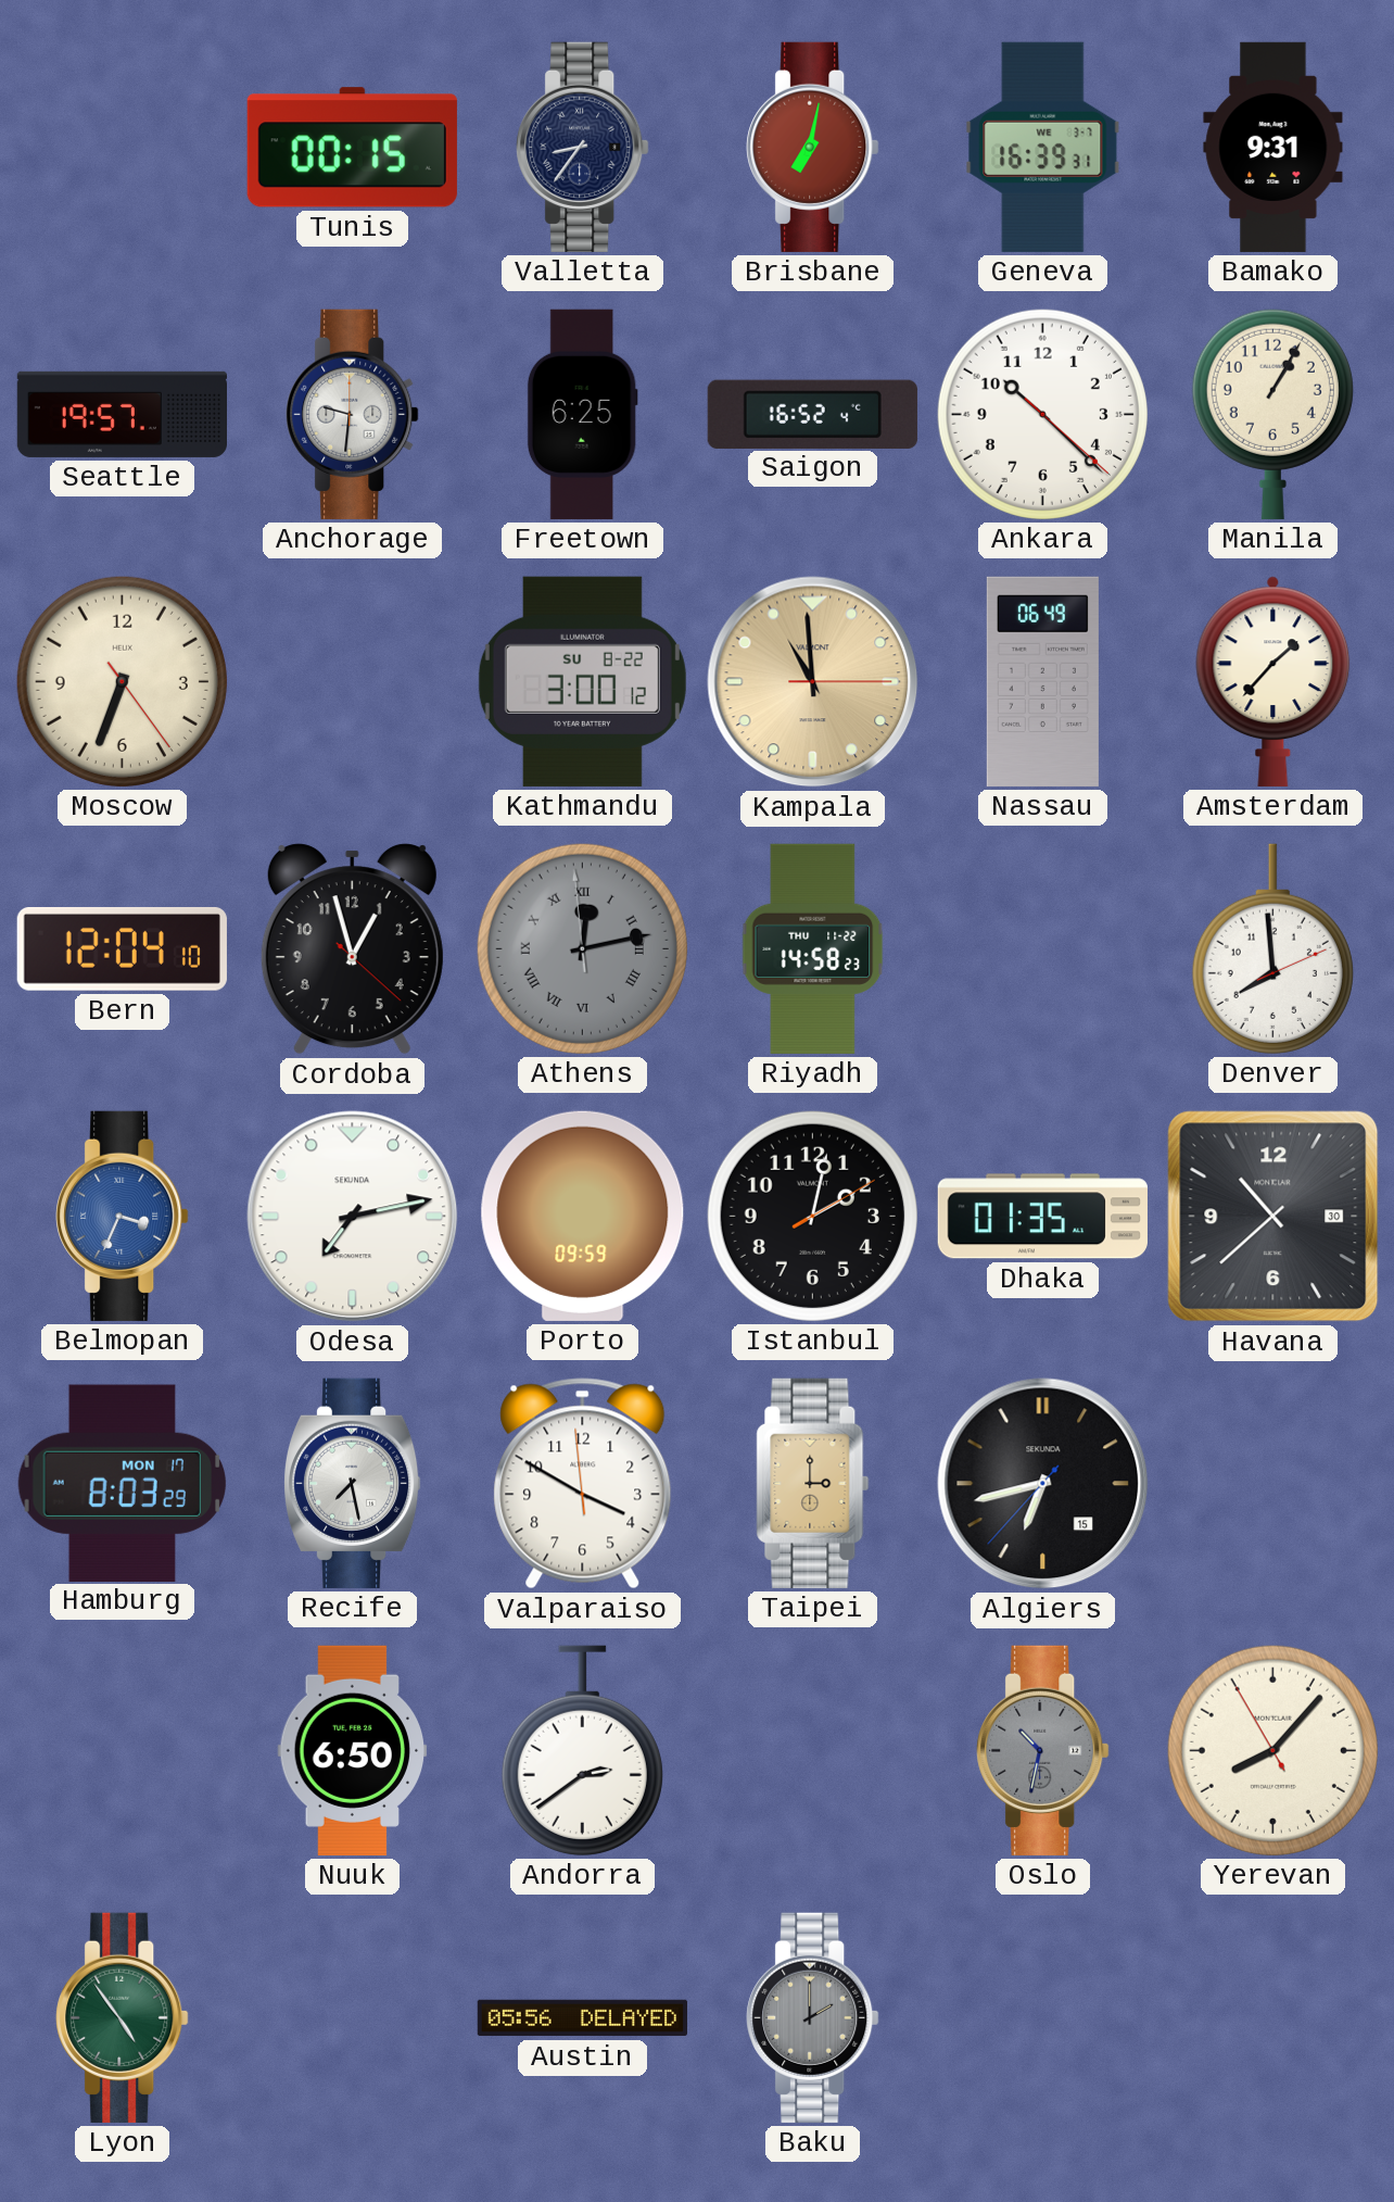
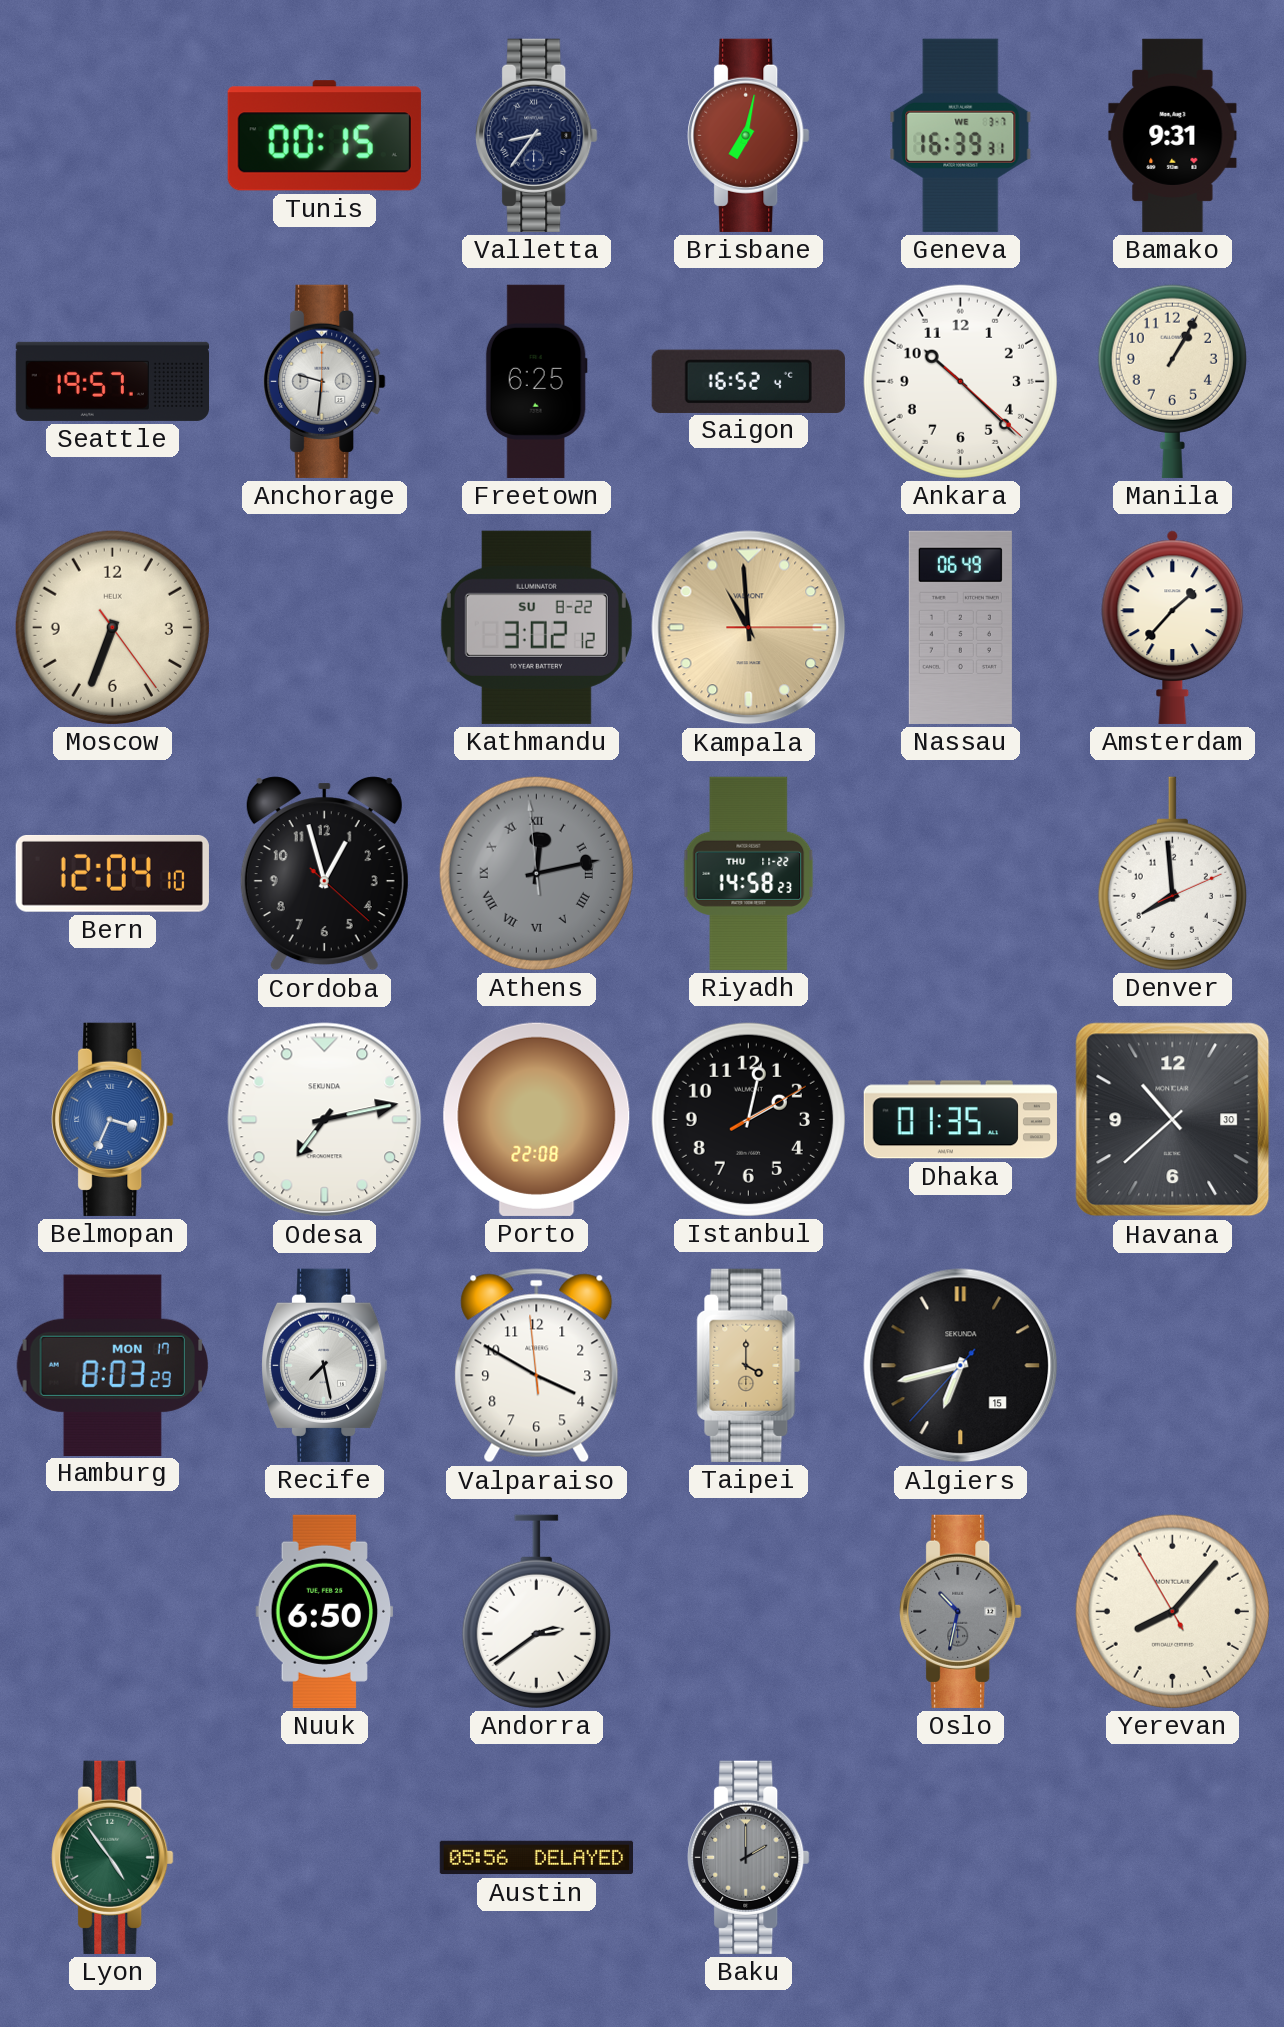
Kathmandu: 3:00 -> 3:02
Porto: 09:59 -> 22:08
Taipei: 3:00 -> 4:00
